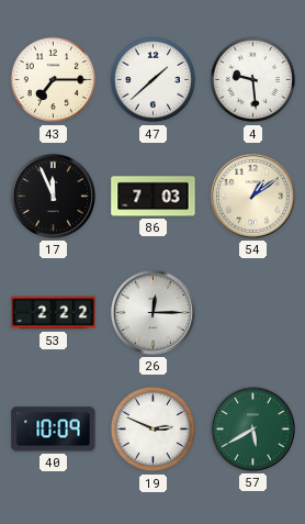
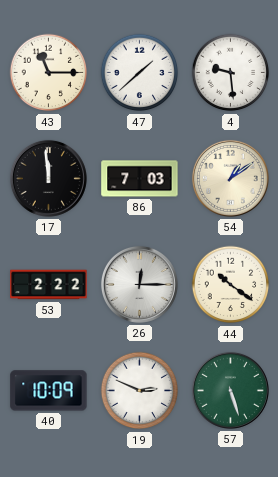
43: 7:15 -> 11:15
17: 11:56 -> 11:59
44: none -> 10:21
57: 5:40 -> 5:27
